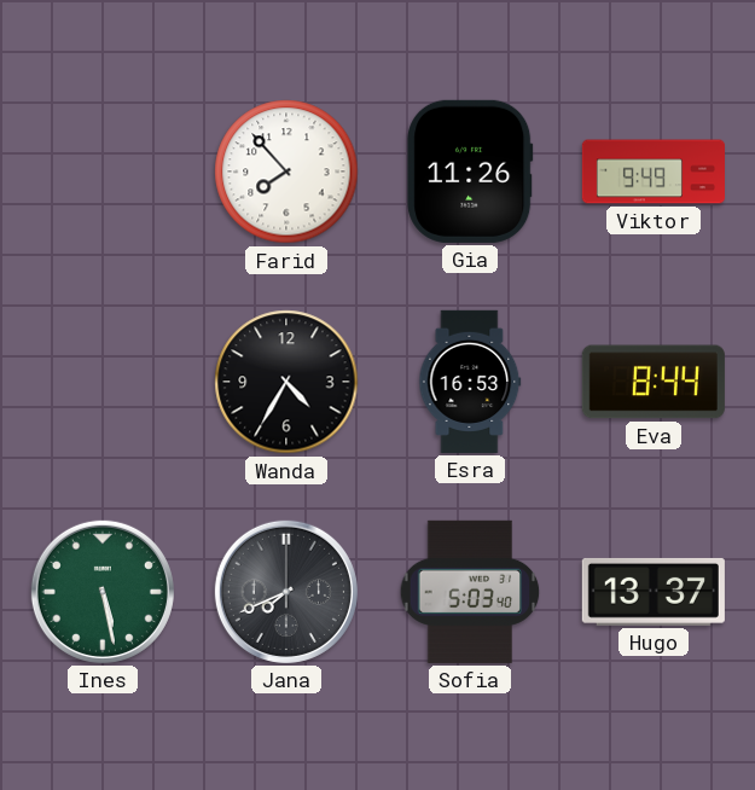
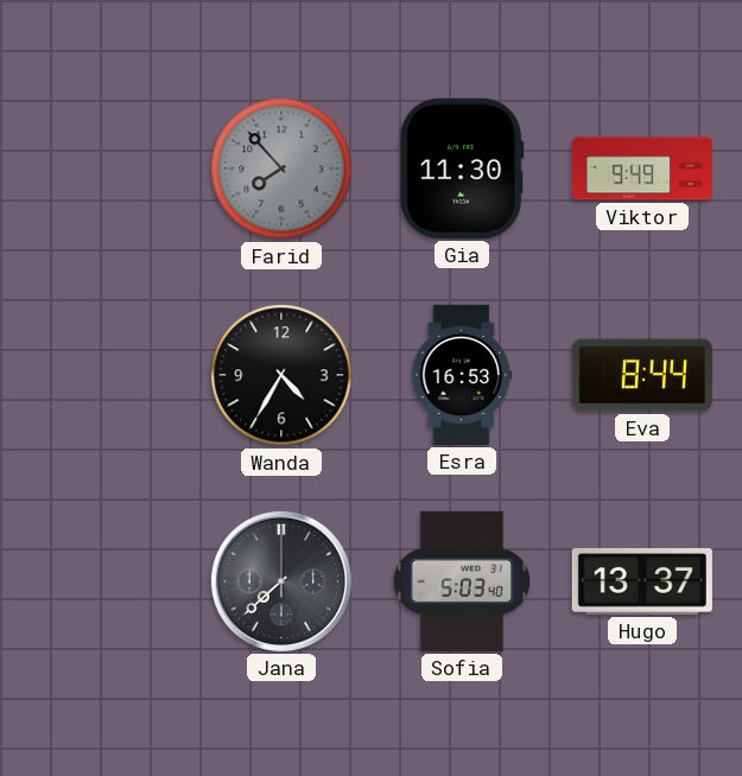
Farid dial: white -> grey
Gia: 11:26 -> 11:30
Ines: 5:28 -> none
Jana: 7:41 -> 7:38
